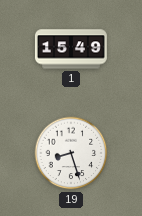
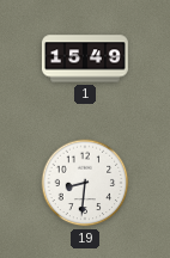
19: 8:27 -> 8:31
